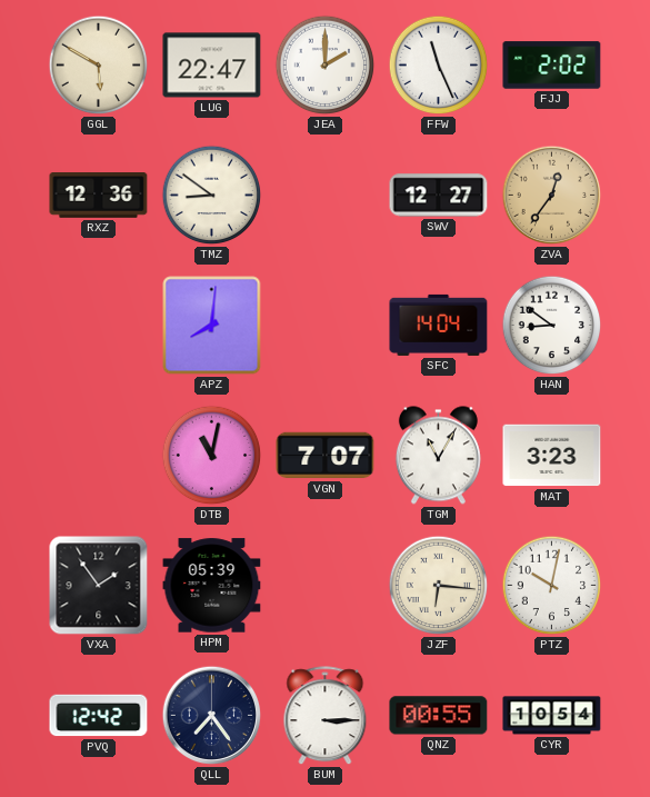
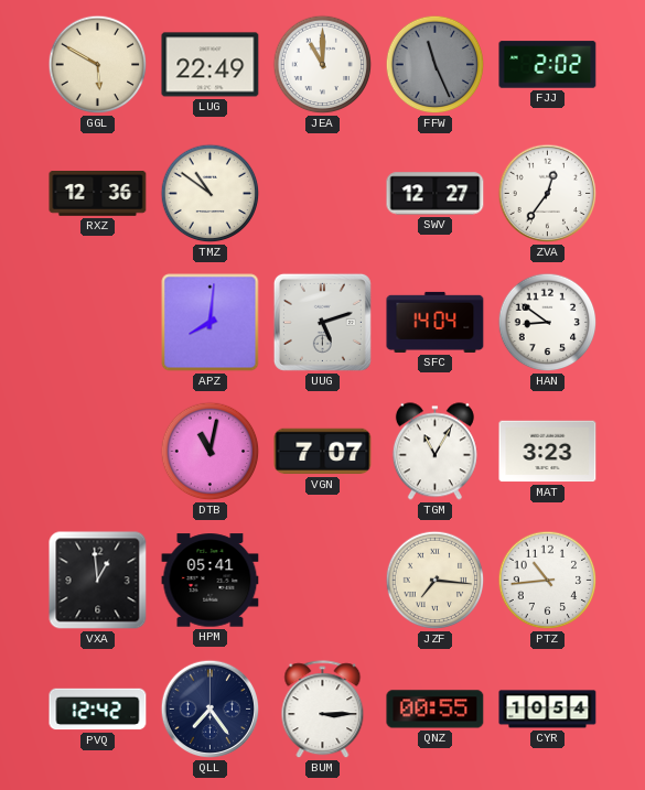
LUG: 22:47 -> 22:49
JEA: 2:00 -> 11:00
FFW dial: white -> grey
TMZ: 8:51 -> 10:51
ZVA dial: champagne -> white
UUG: none -> 5:12
VXA: 1:54 -> 12:59
HPM: 05:39 -> 05:41
JZF: 6:16 -> 7:16
PTZ: 10:02 -> 10:44
